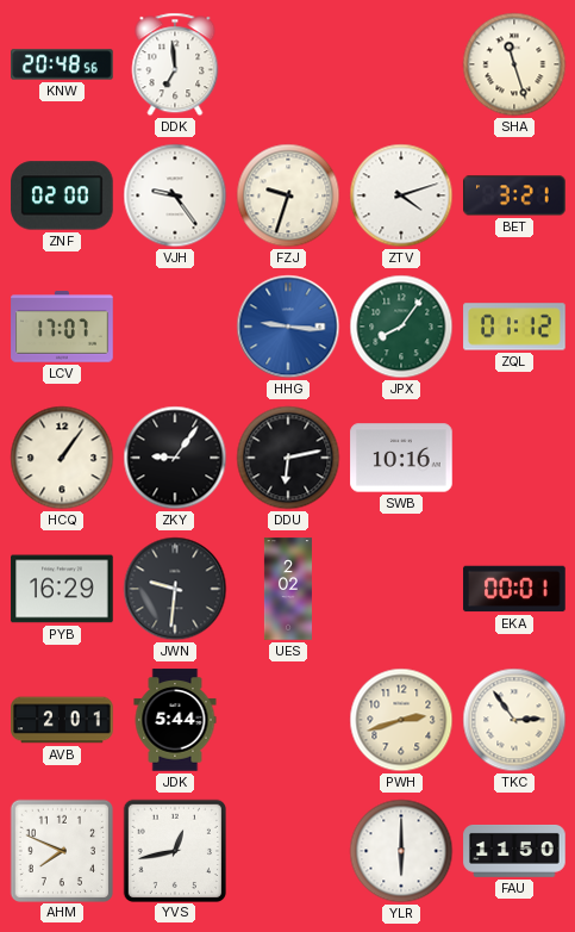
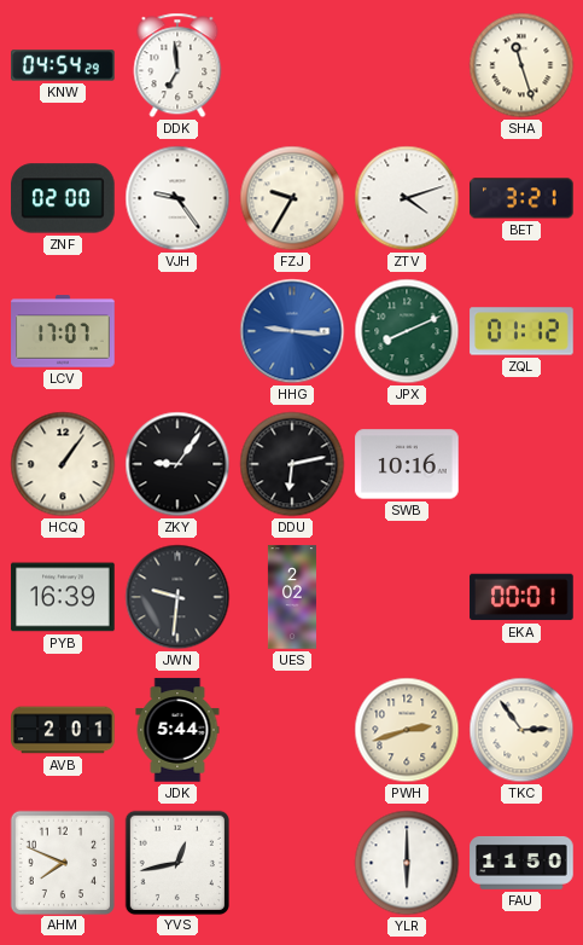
KNW: 20:48 -> 04:54
FZJ: 9:33 -> 9:35
JPX: 8:06 -> 8:11
PYB: 16:29 -> 16:39
